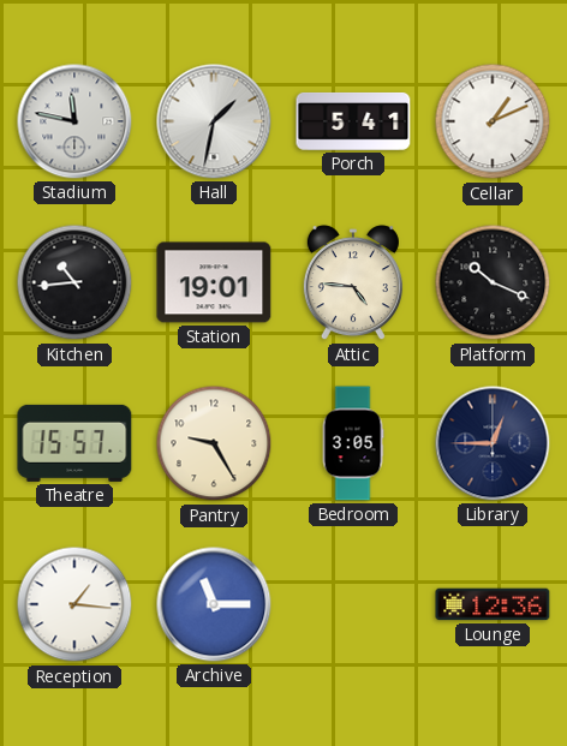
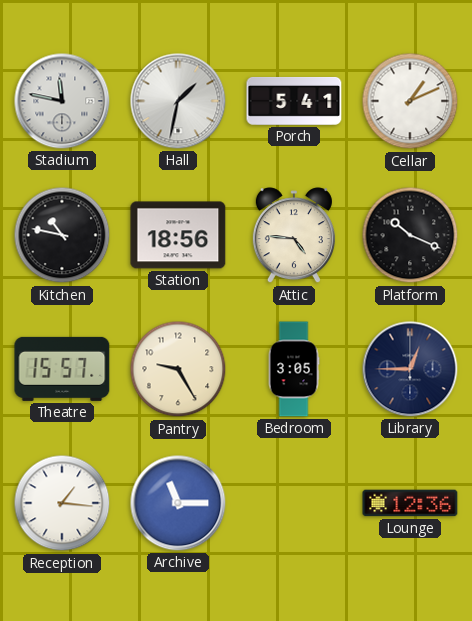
Kitchen: 10:44 -> 10:47
Station: 19:01 -> 18:56
